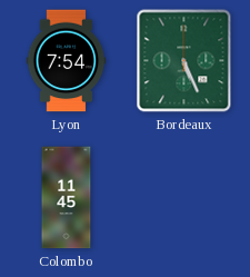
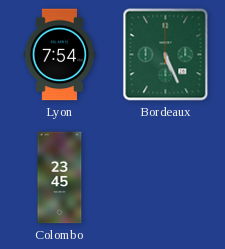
Colombo: 11:45 -> 23:45
